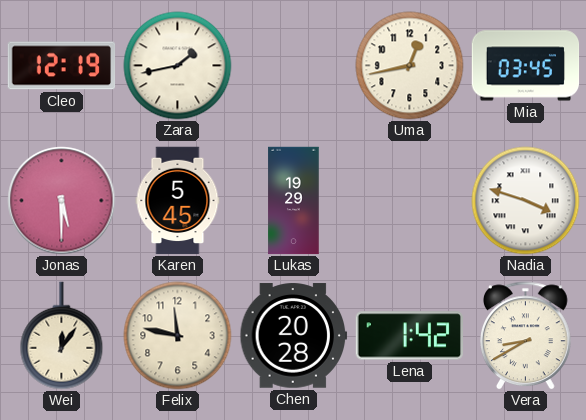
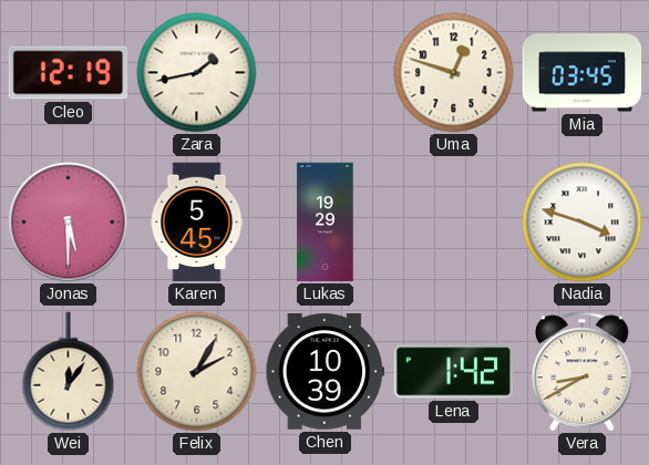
Uma: 12:43 -> 12:48
Felix: 11:47 -> 2:05
Chen: 20:28 -> 10:39
